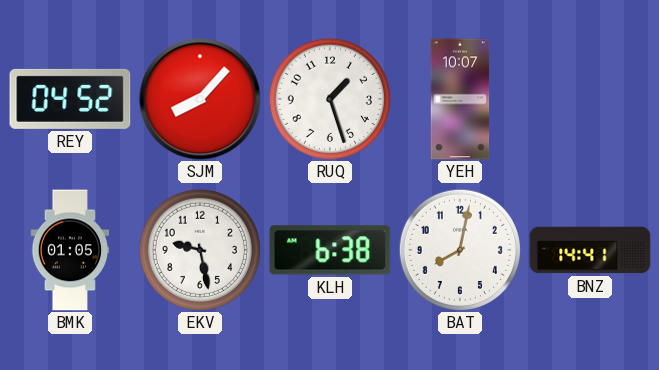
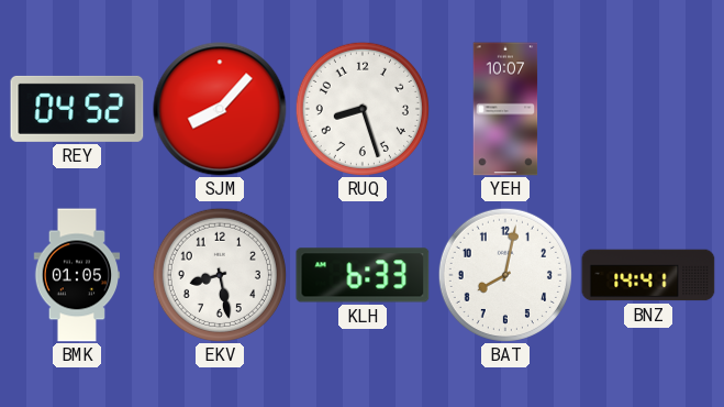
RUQ: 1:27 -> 8:27
EKV: 9:28 -> 8:28
KLH: 6:38 -> 6:33
